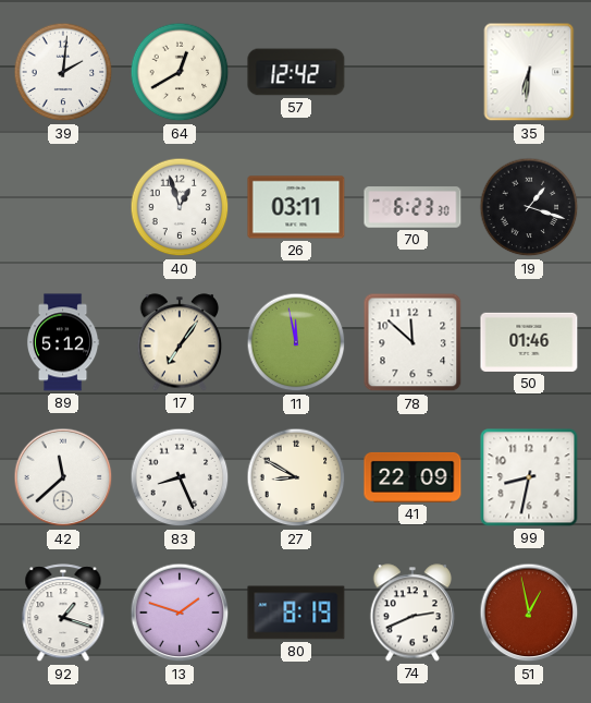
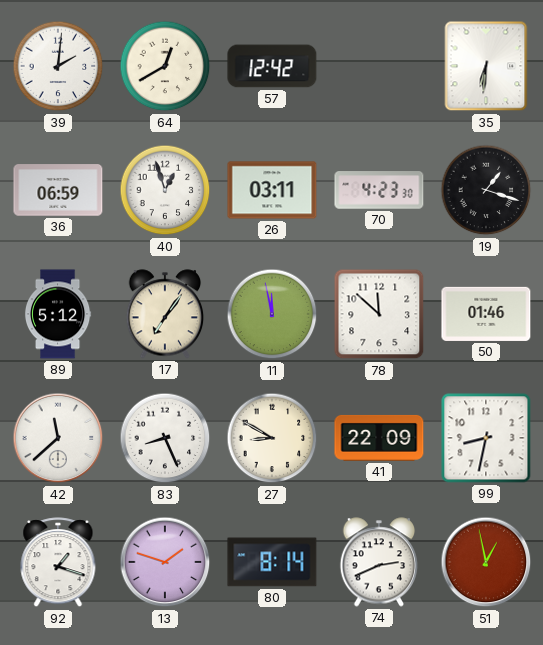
36: none -> 06:59
70: 6:23 -> 4:23
80: 8:19 -> 8:14
